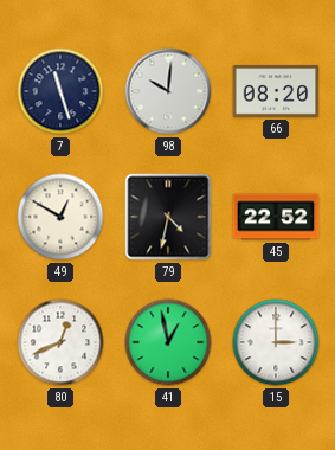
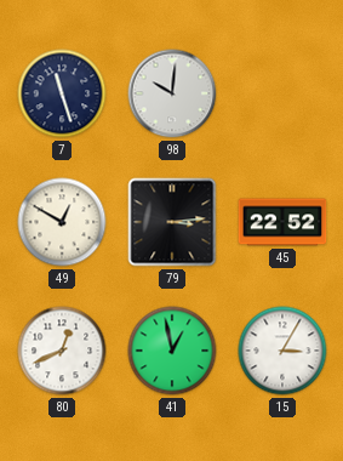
66: 08:20 -> none
79: 4:32 -> 3:14
15: 3:00 -> 3:05
